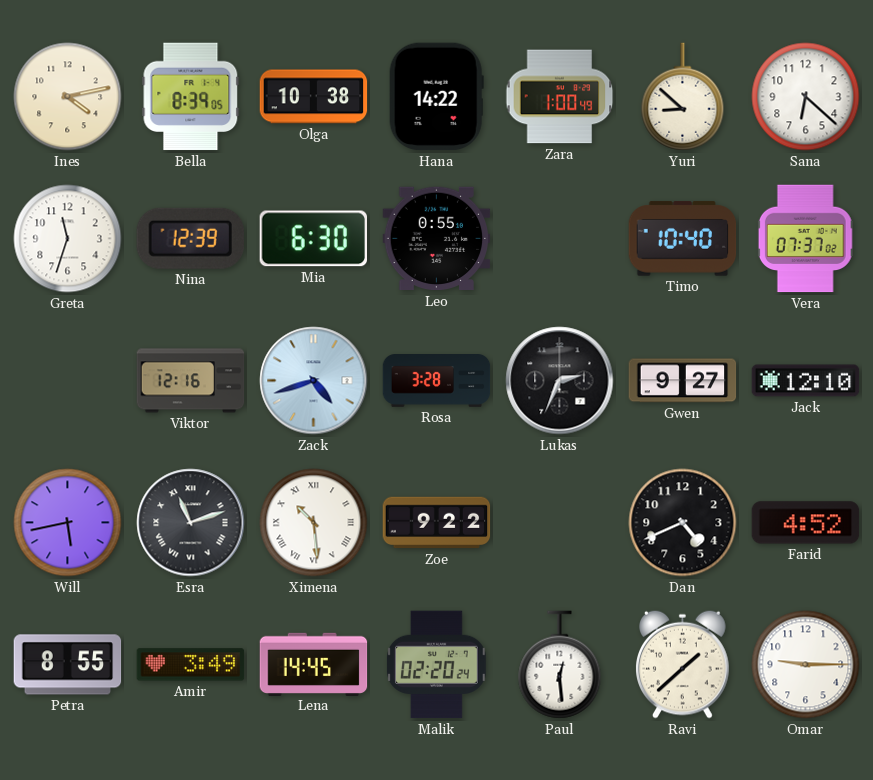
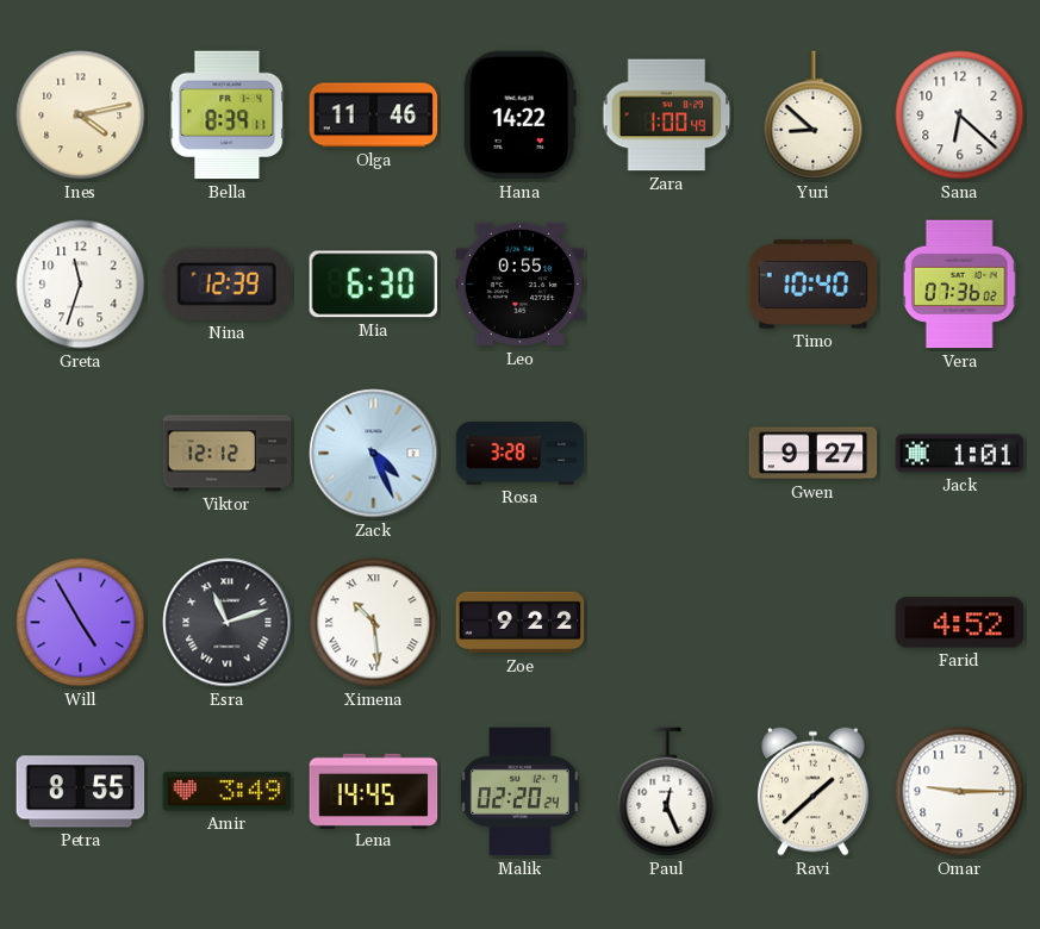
Bella: 8:39:05 -> 8:39:11
Olga: 10:38 -> 11:46
Vera: 07:37 -> 07:36
Viktor: 12:16 -> 12:12
Zack: 4:42 -> 4:26
Lukas: 2:34 -> none
Jack: 12:10 -> 1:01
Will: 5:43 -> 4:55
Dan: 4:41 -> none
Paul: 12:29 -> 12:26
